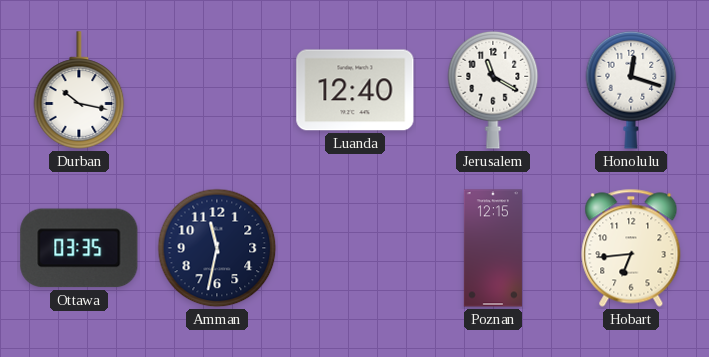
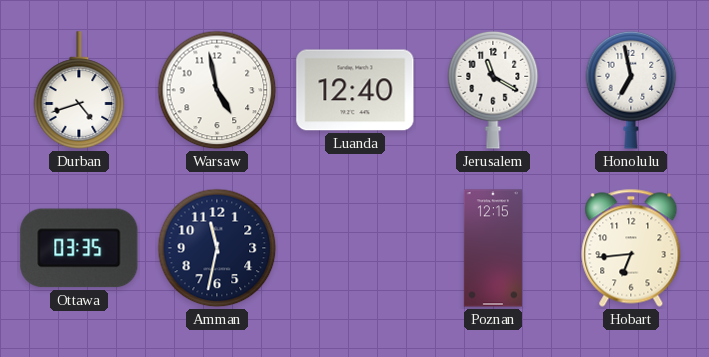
Durban: 10:17 -> 4:42
Warsaw: none -> 4:58
Honolulu: 12:18 -> 6:58
